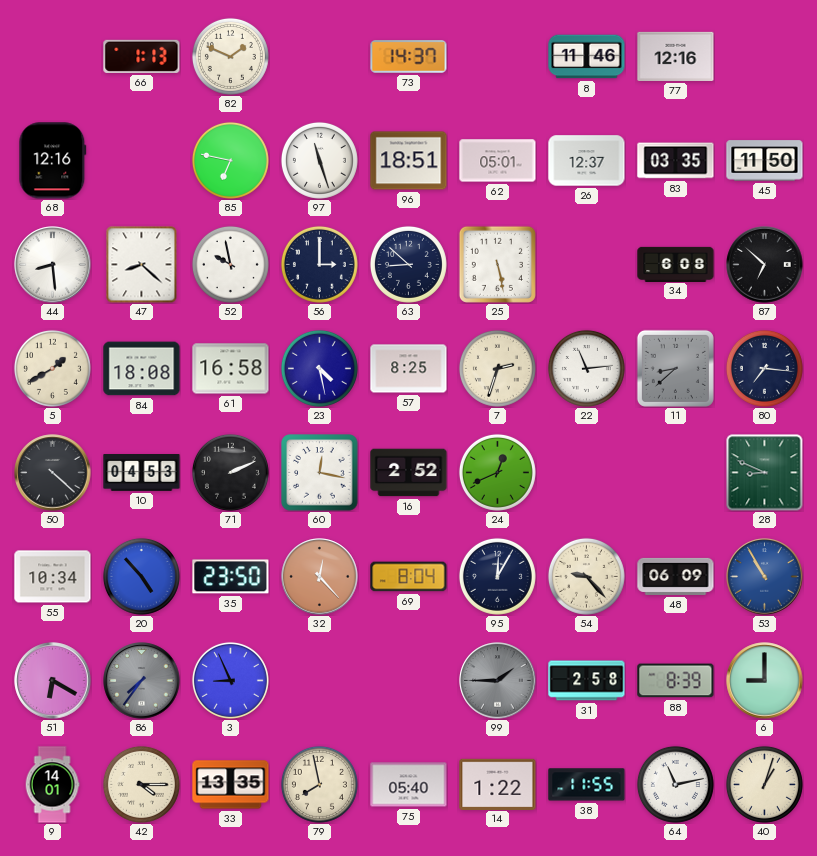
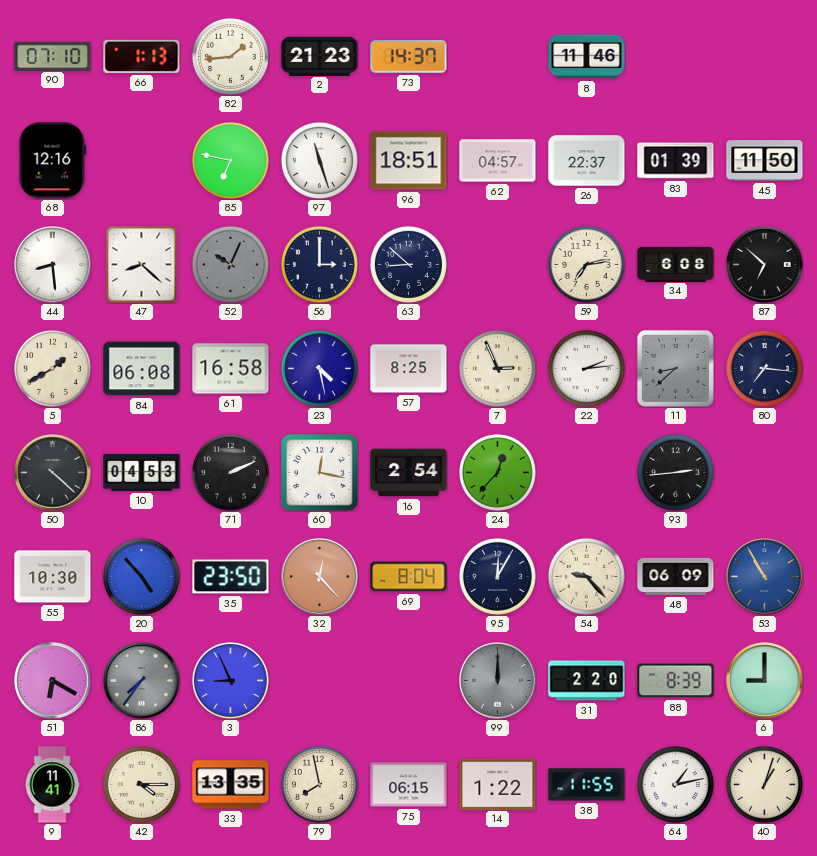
90: none -> 07:10
82: 1:49 -> 1:44
2: none -> 21:23
77: 12:16 -> none
62: 05:01 -> 04:57
26: 12:37 -> 22:37
83: 03:35 -> 01:39
52: 9:58 -> 10:04
52 dial: white -> grey
25: 5:28 -> none
59: none -> 7:13
84: 18:08 -> 06:08
7: 2:33 -> 2:56
22: 11:14 -> 2:14
16: 2:52 -> 2:54
24: 12:41 -> 12:37
93: none -> 2:44
28: 8:49 -> none
55: 10:34 -> 10:30
99: 1:45 -> 12:00
31: 2:58 -> 2:20
9: 14:01 -> 11:41
75: 05:40 -> 06:15
64: 11:13 -> 1:13
